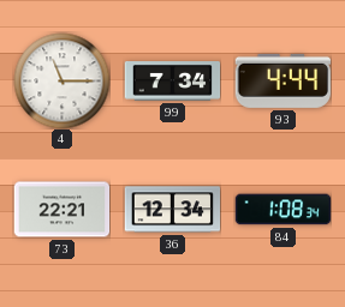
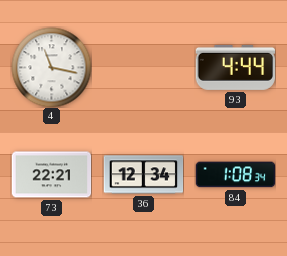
4: 11:15 -> 11:17
99: 7:34 -> none
